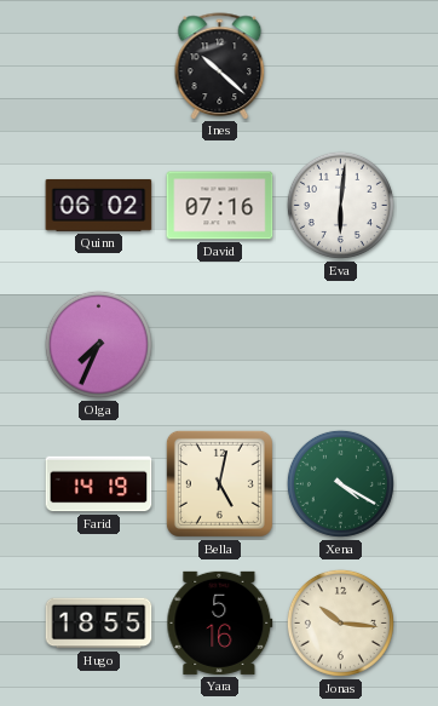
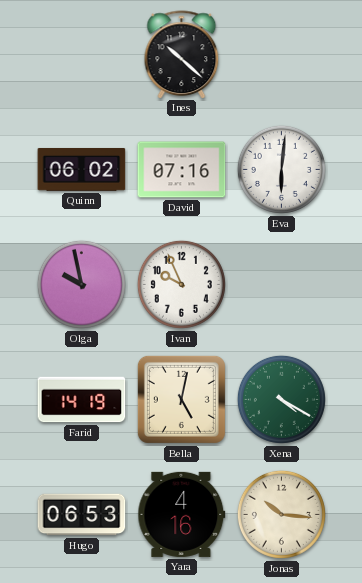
Olga: 7:34 -> 9:58
Ivan: none -> 9:56
Hugo: 18:55 -> 06:53
Yara: 5:16 -> 4:16
